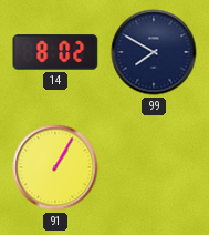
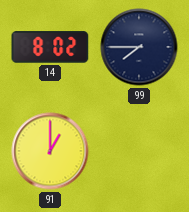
99: 7:50 -> 7:45
91: 1:05 -> 1:00
